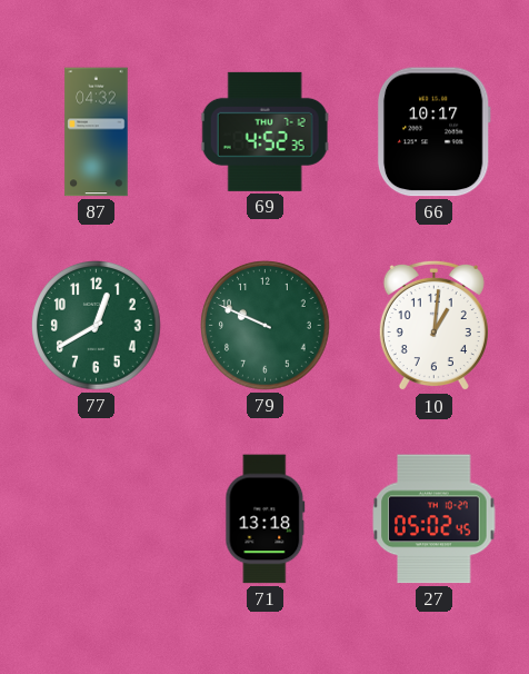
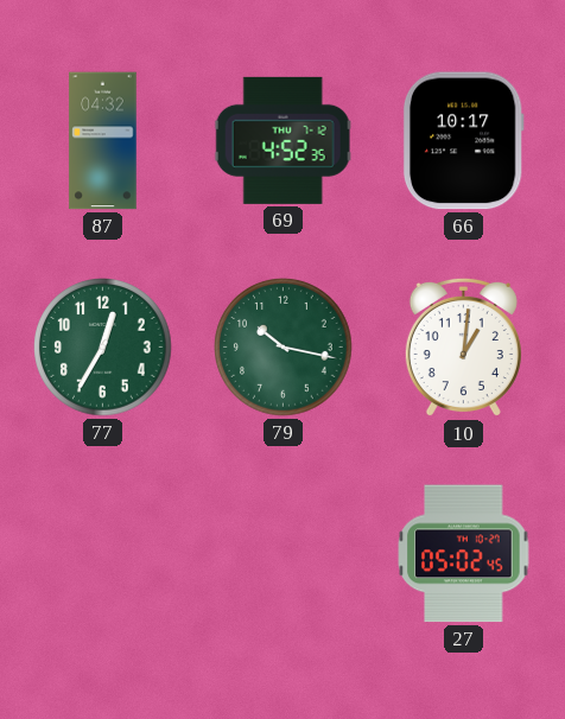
77: 12:40 -> 12:35
79: 9:49 -> 10:17
71: 13:18 -> none
